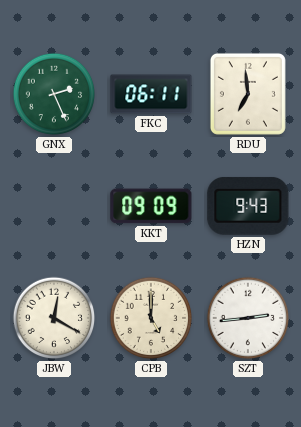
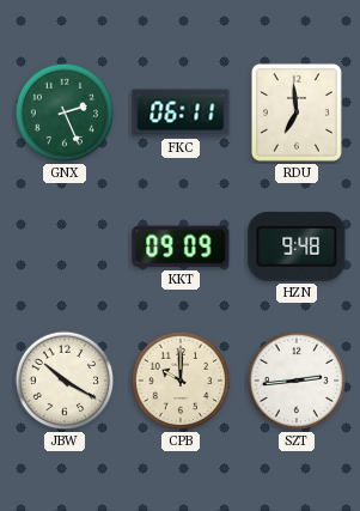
HZN: 9:43 -> 9:48
JBW: 12:20 -> 10:20
CPB: 5:00 -> 10:00
